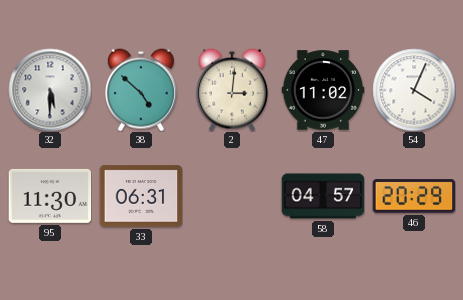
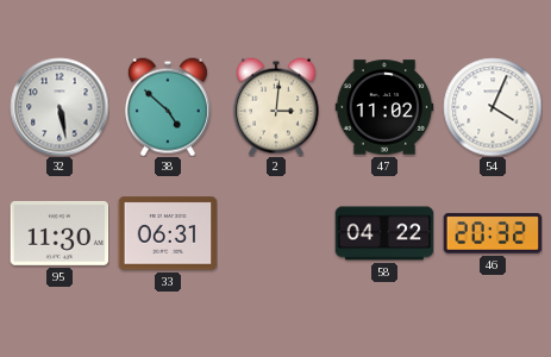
32: 5:30 -> 5:28
58: 04:57 -> 04:22
46: 20:29 -> 20:32
